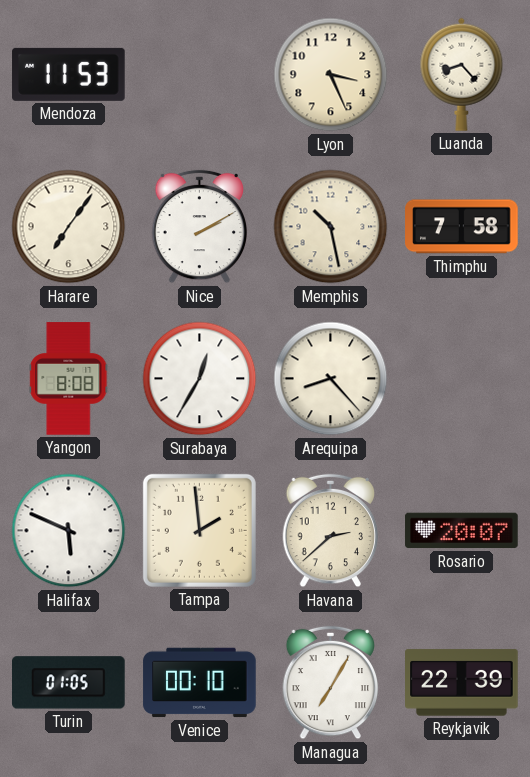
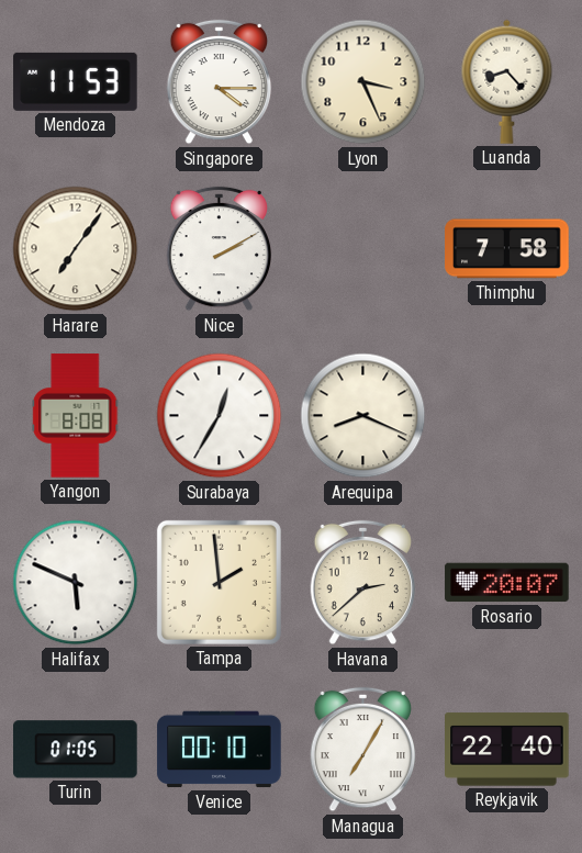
Singapore: none -> 4:15
Memphis: 10:28 -> none
Arequipa: 8:23 -> 8:19
Reykjavik: 22:39 -> 22:40
